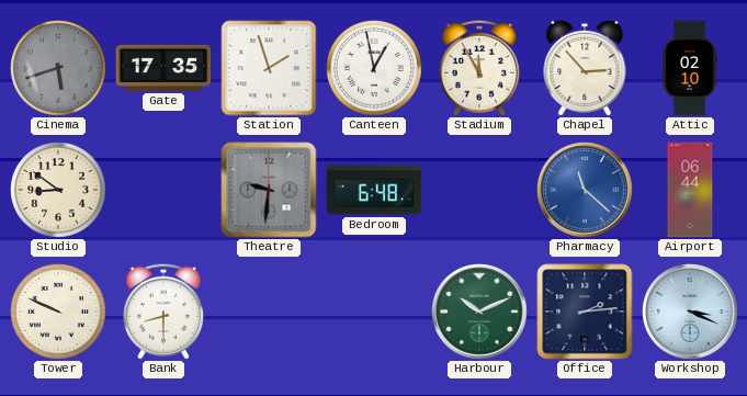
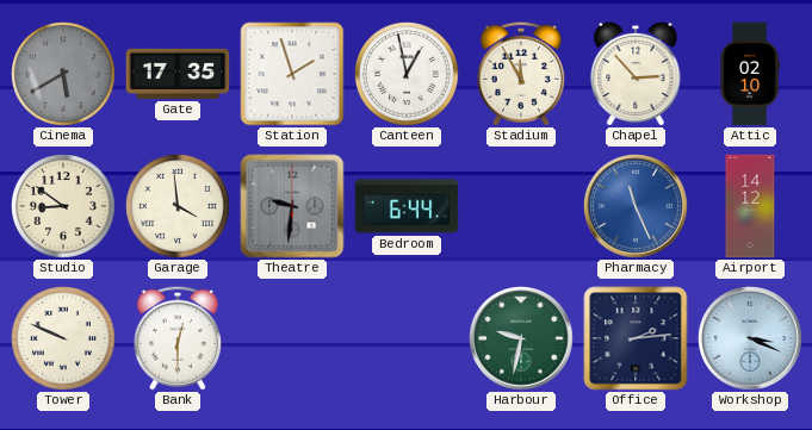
Cinema: 5:42 -> 5:40
Garage: none -> 3:59
Bedroom: 6:48 -> 6:44
Pharmacy: 11:22 -> 11:26
Airport: 06:44 -> 14:12
Bank: 8:30 -> 12:30
Harbour: 10:11 -> 9:32
